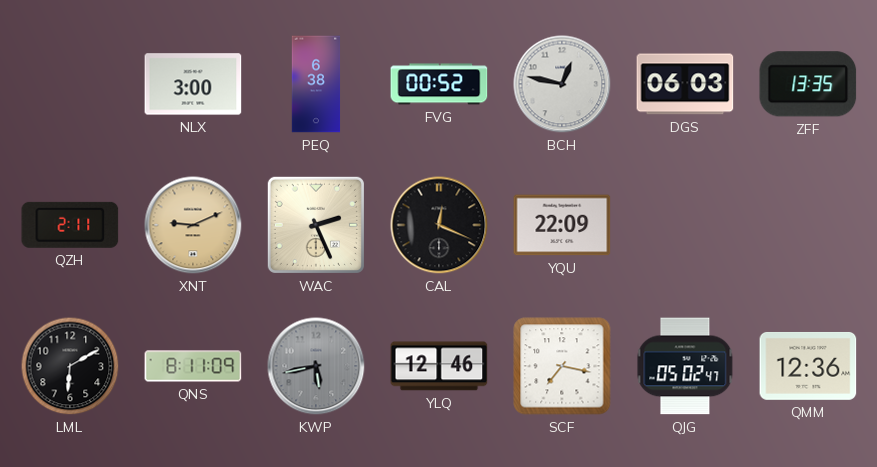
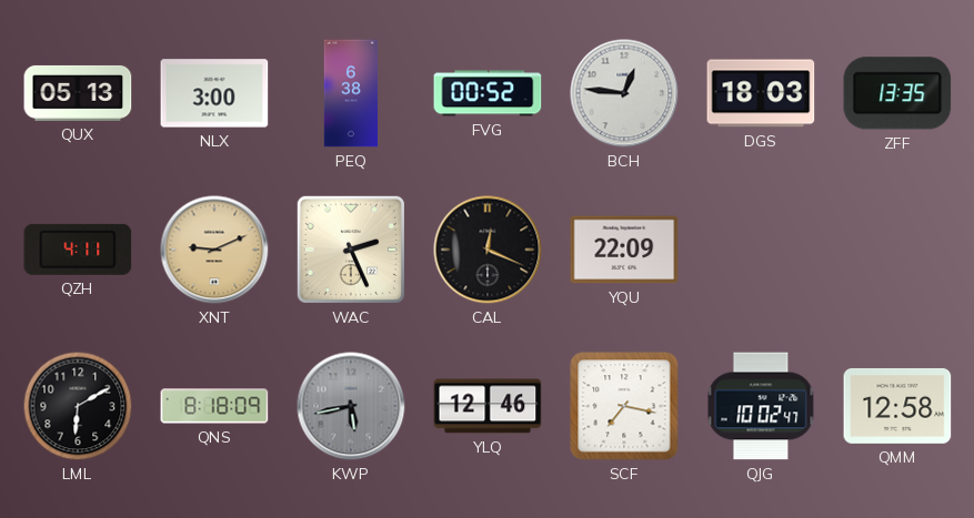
QUX: none -> 05:13
BCH: 12:47 -> 12:46
DGS: 06:03 -> 18:03
QZH: 2:11 -> 4:11
QNS: 8:11 -> 8:18
QJG: 05:02 -> 10:02
QMM: 12:36 -> 12:58
